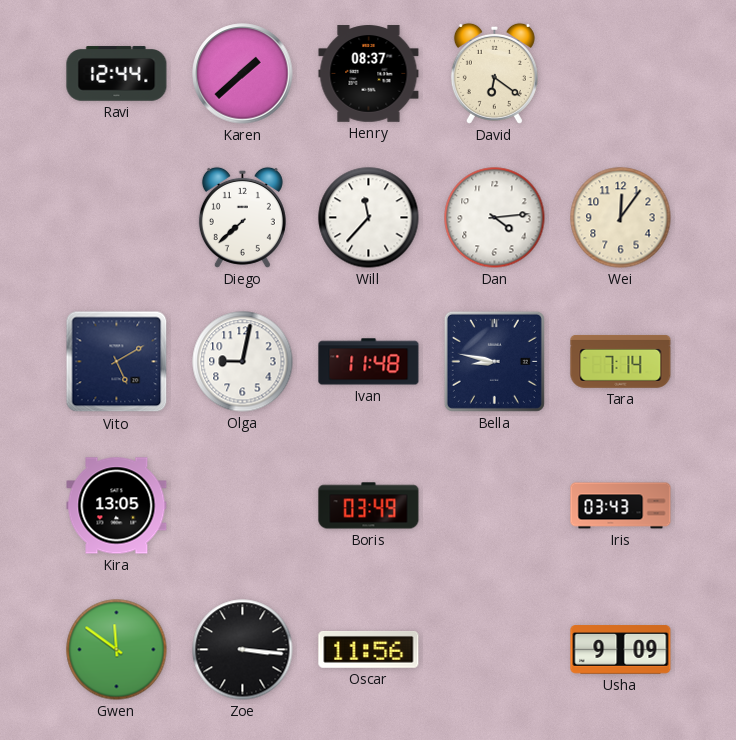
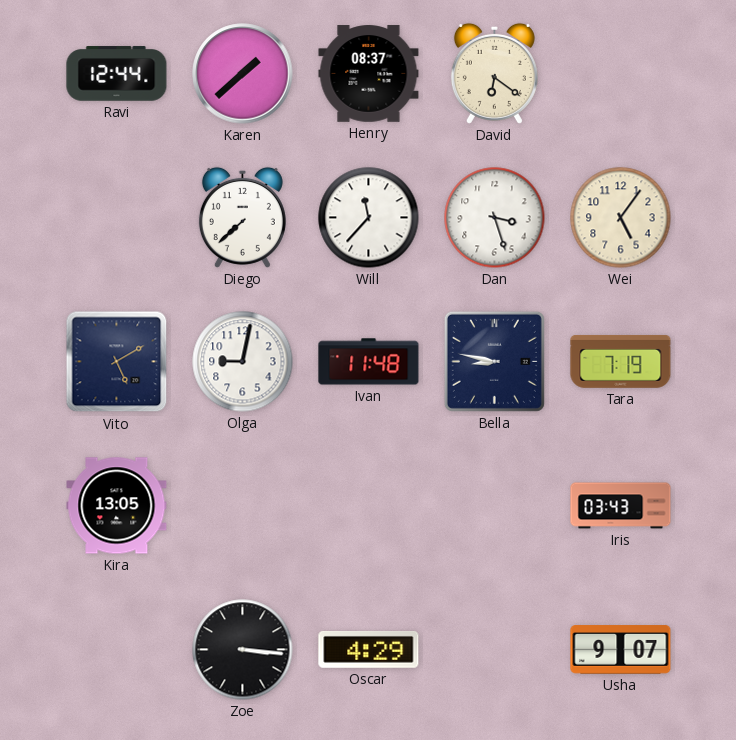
Dan: 4:14 -> 3:27
Wei: 12:06 -> 5:06
Tara: 7:14 -> 7:19
Boris: 03:49 -> none
Gwen: 11:51 -> none
Oscar: 11:56 -> 4:29
Usha: 9:09 -> 9:07
